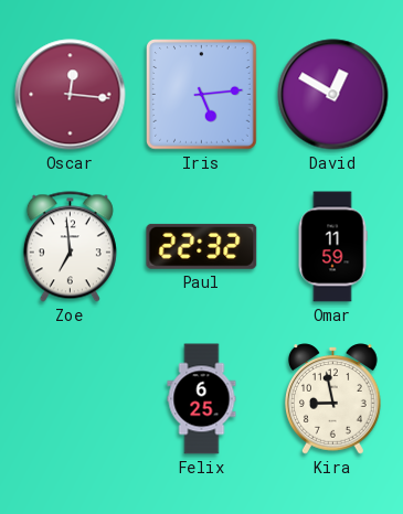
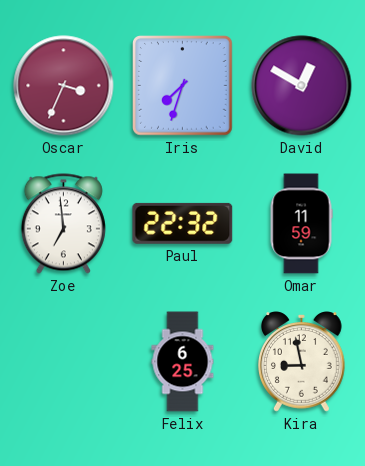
Oscar: 12:16 -> 3:34
Iris: 5:14 -> 7:33
